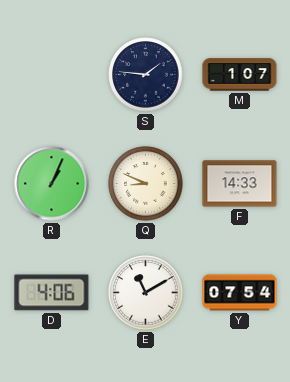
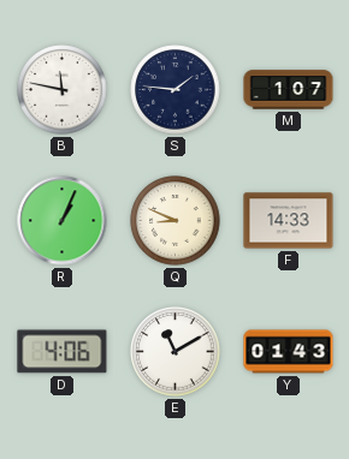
B: none -> 11:47
Y: 07:54 -> 01:43
